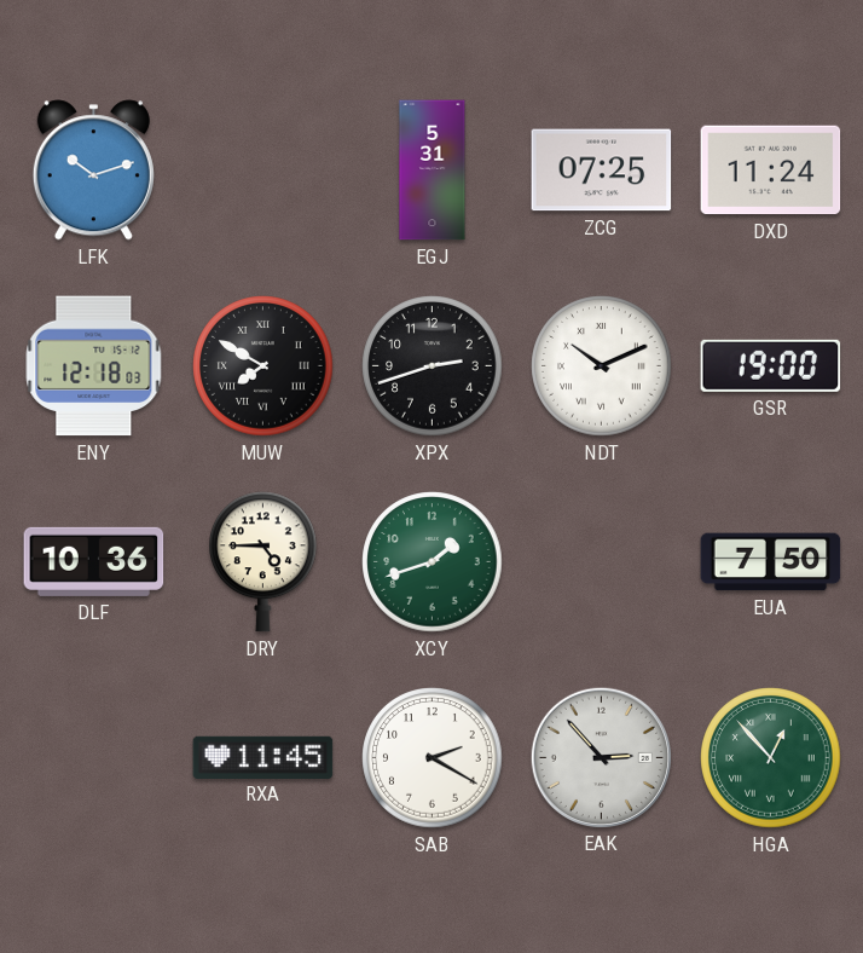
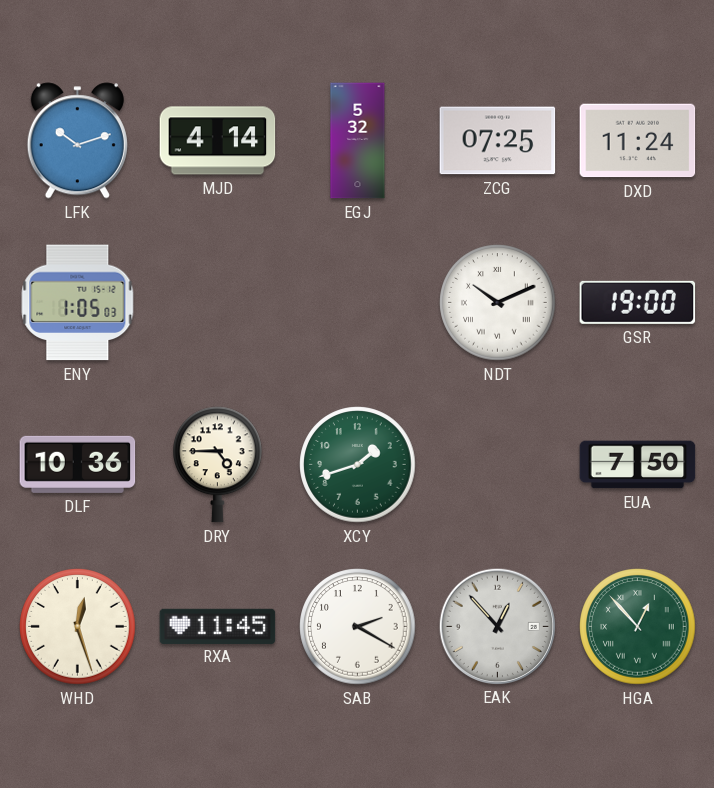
MJD: none -> 4:14
EGJ: 5:31 -> 5:32
ENY: 12:18 -> 1:05
MUW: 7:50 -> none
XPX: 2:42 -> none
WHD: none -> 12:27
EAK: 2:53 -> 12:53
